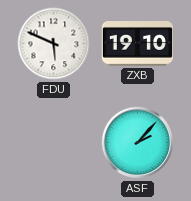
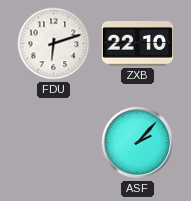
FDU: 5:49 -> 6:12
ZXB: 19:10 -> 22:10
